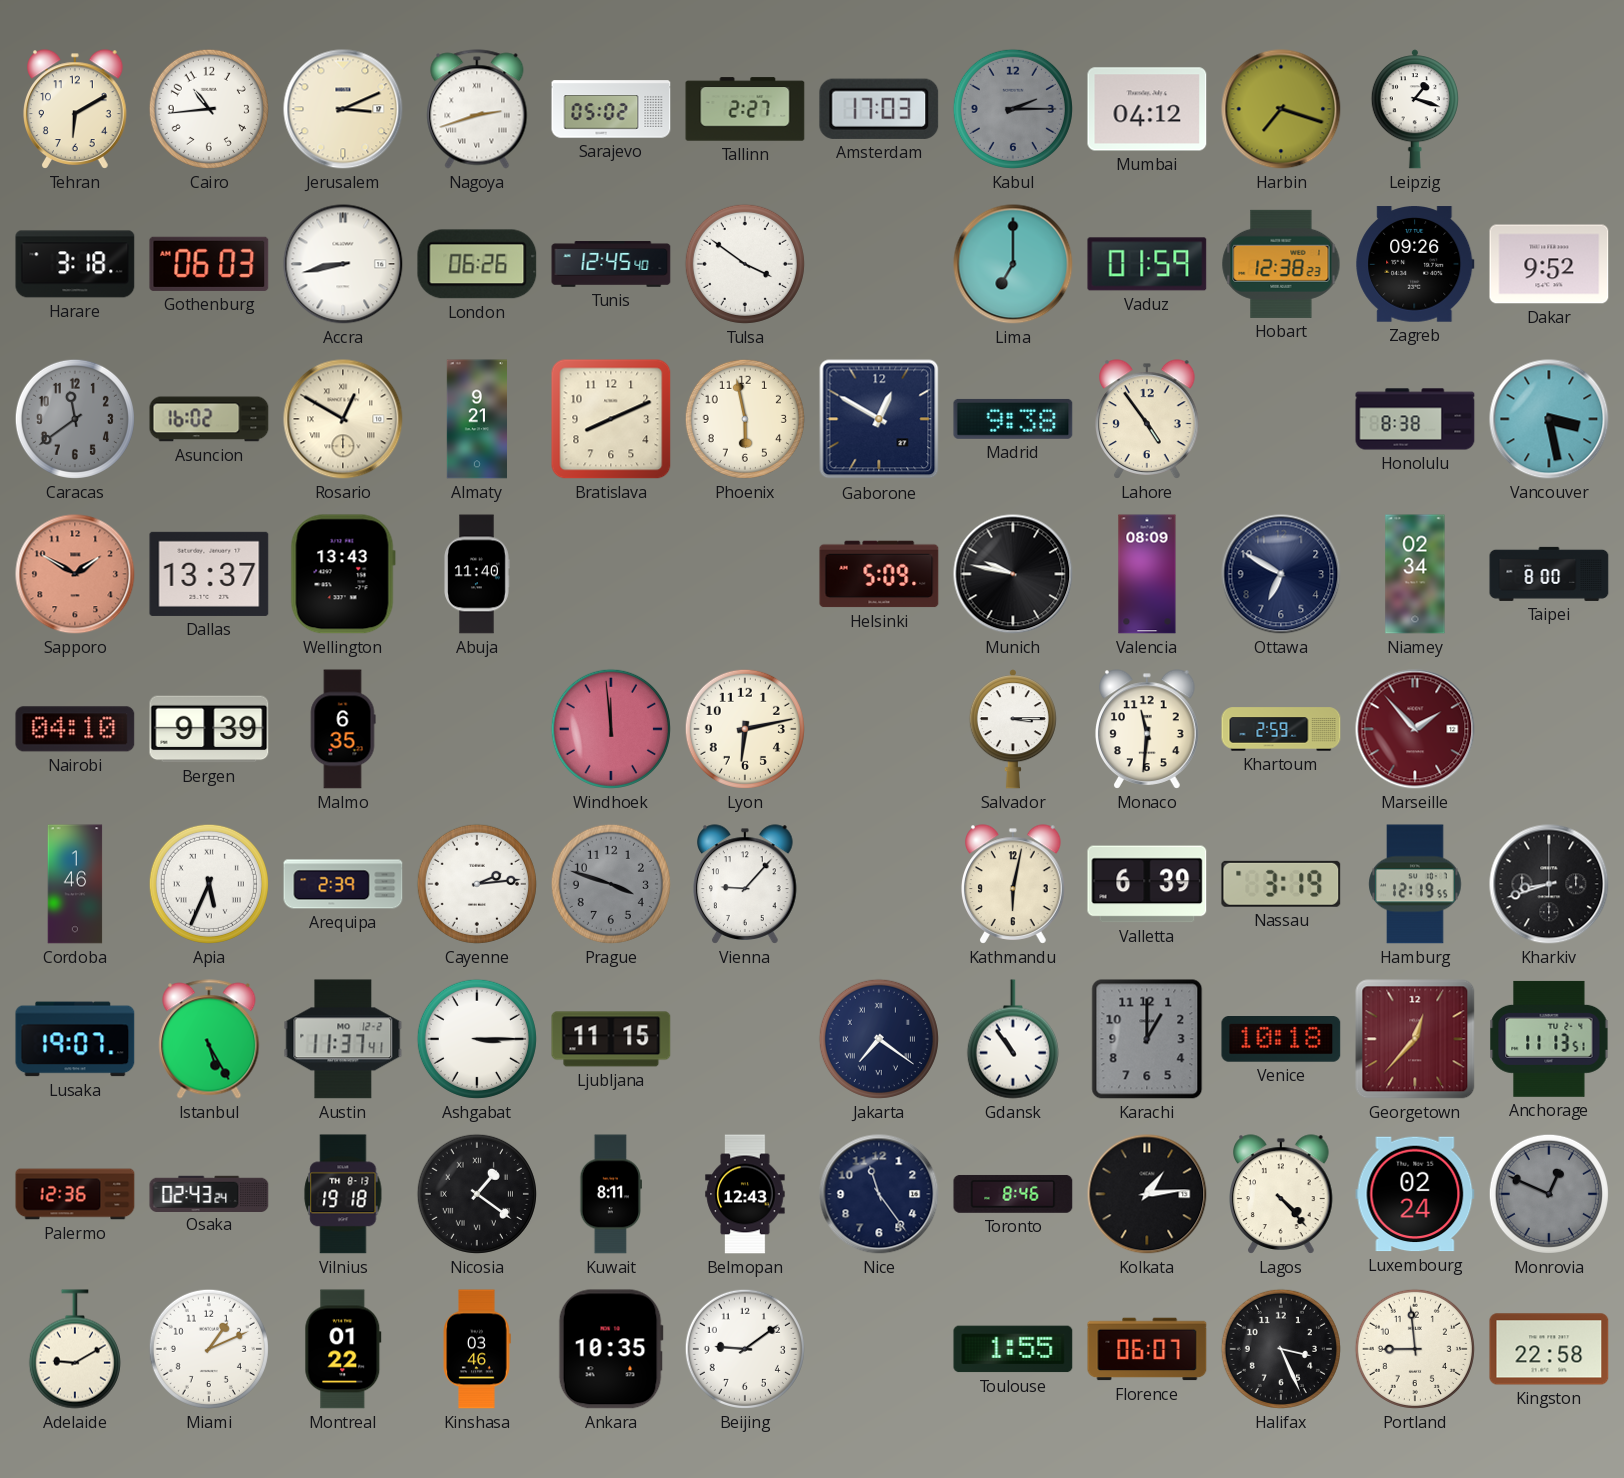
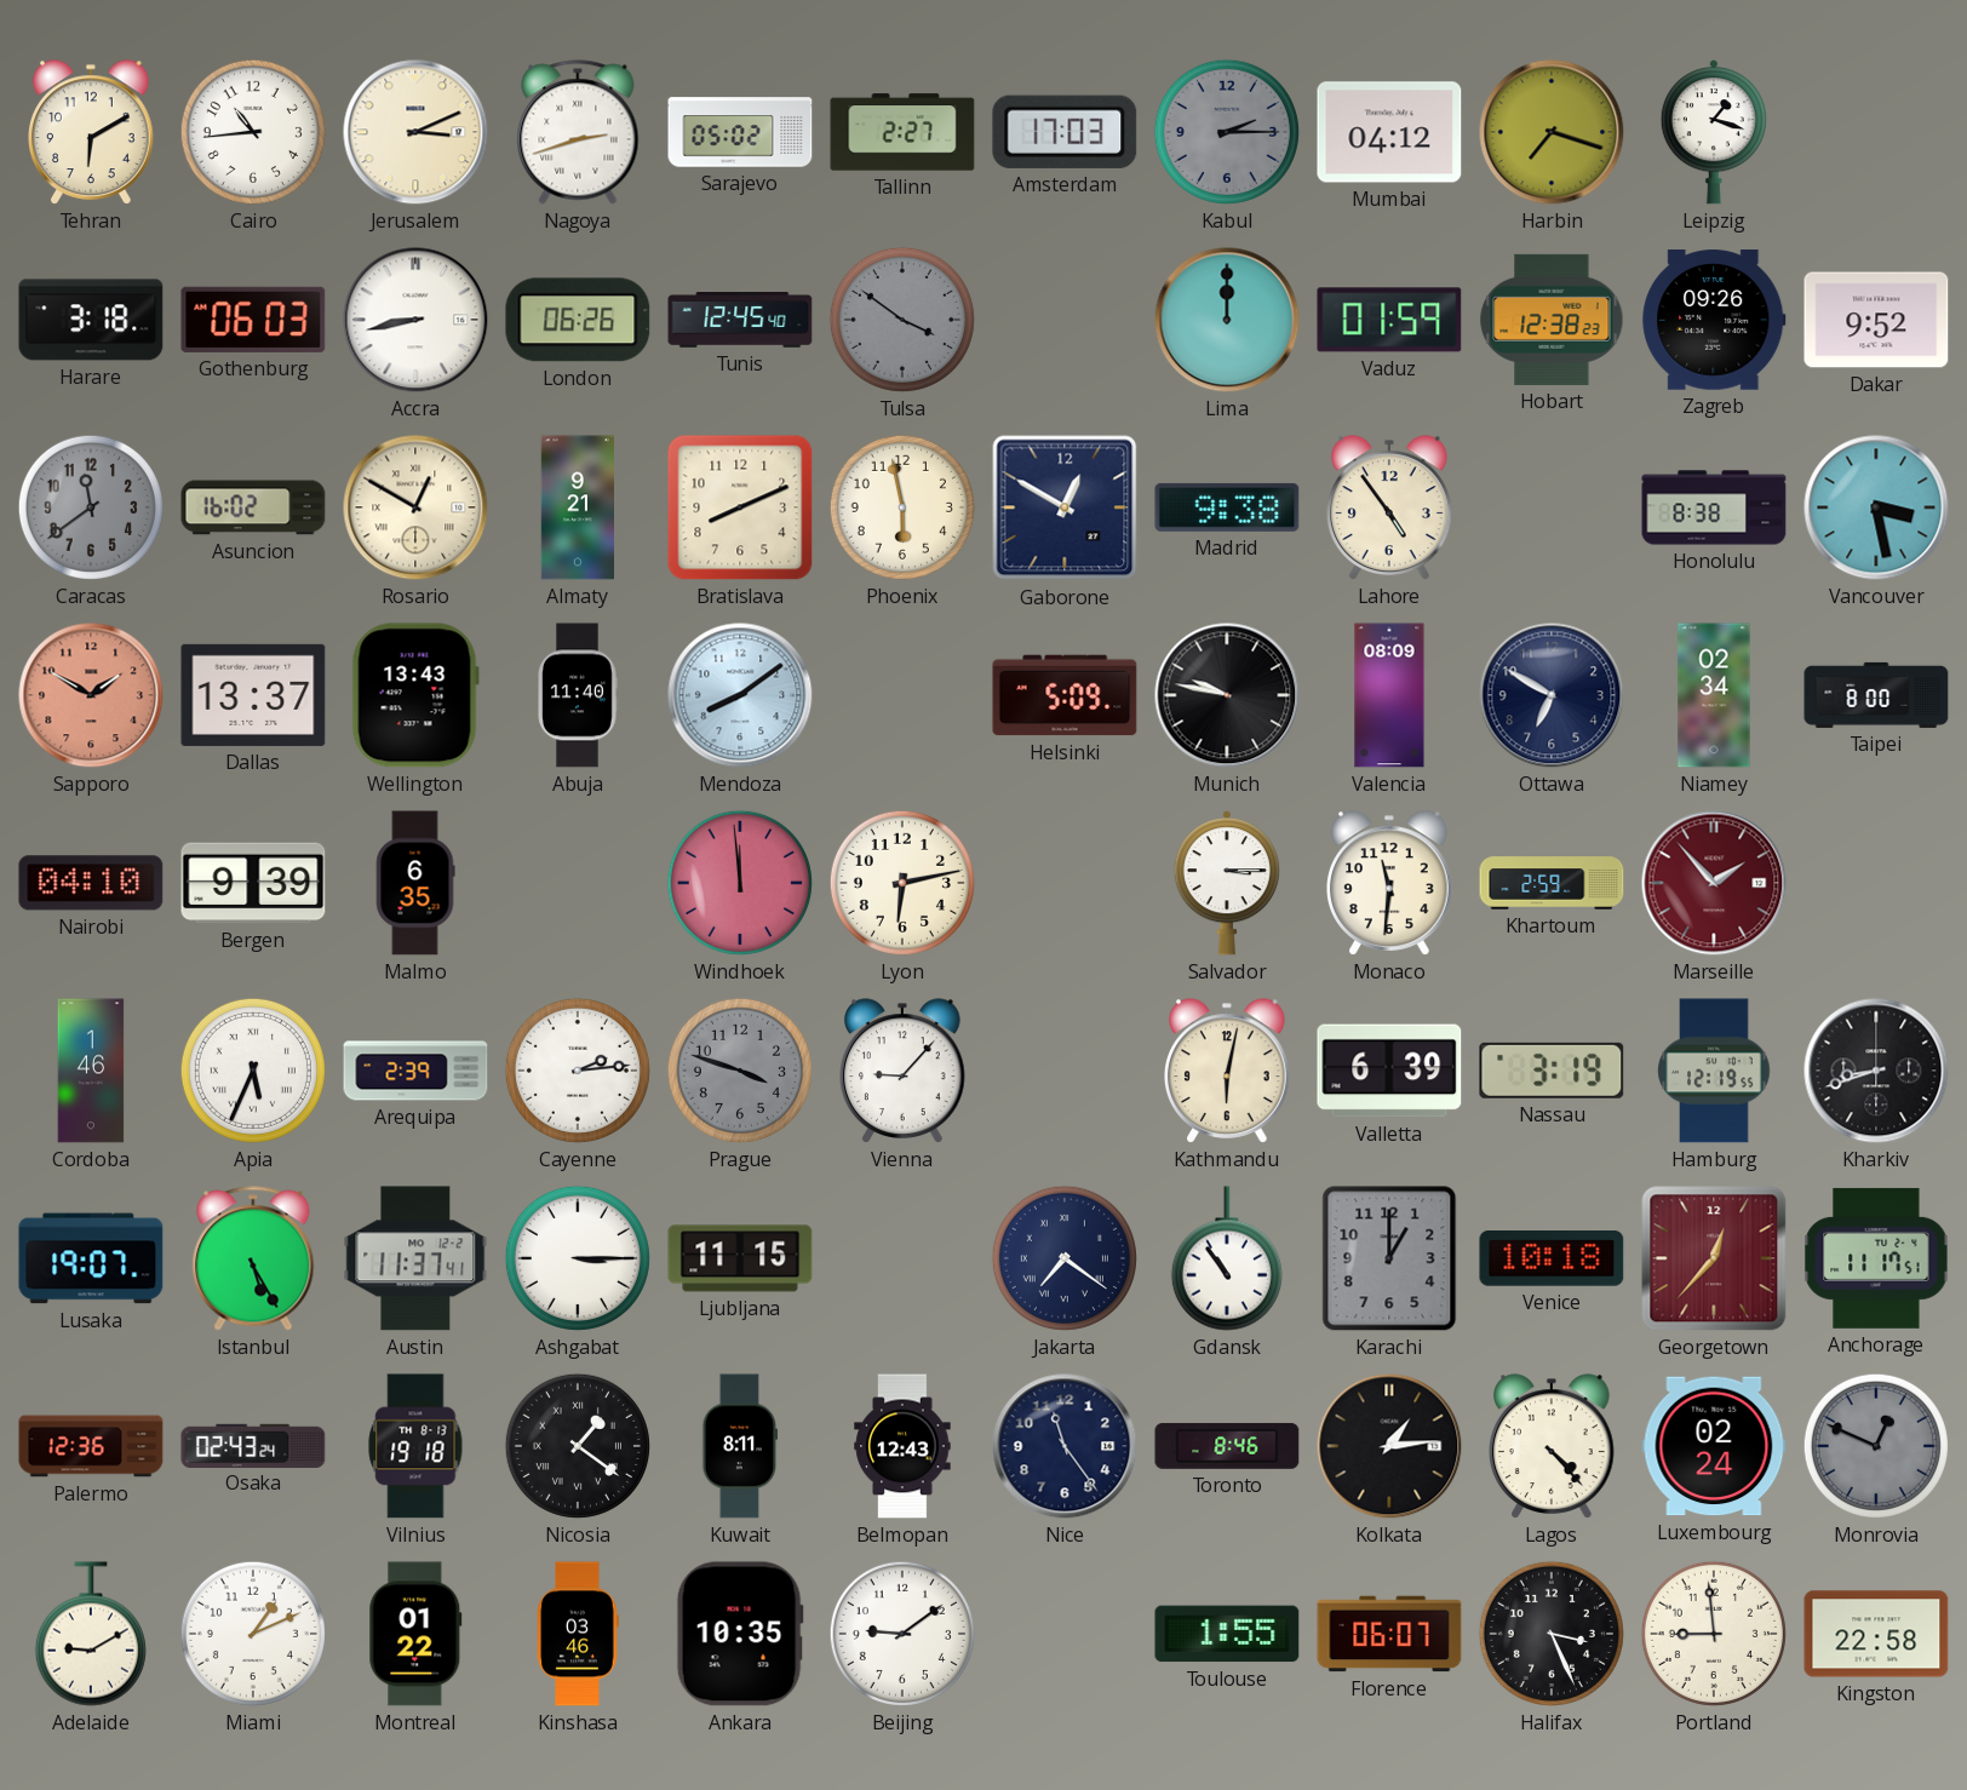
Tulsa dial: white -> grey
Lima: 7:00 -> 12:00
Mendoza: none -> 8:09
Anchorage: 11:13 -> 11:17
